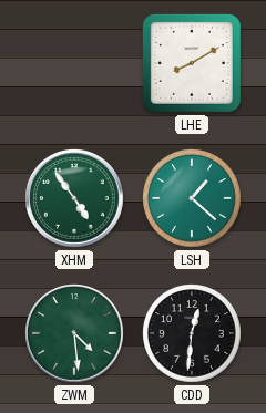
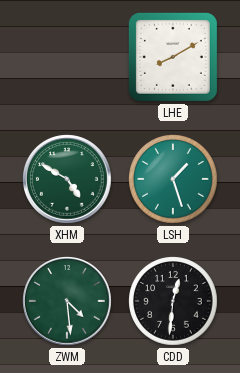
XHM: 4:54 -> 4:50
LSH: 1:22 -> 1:27
